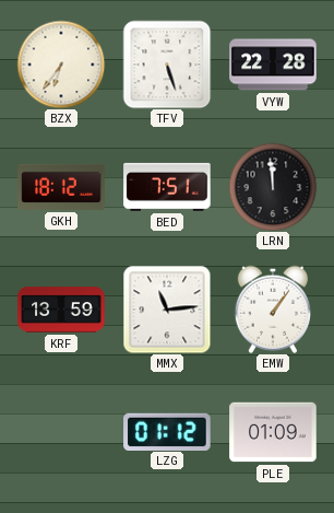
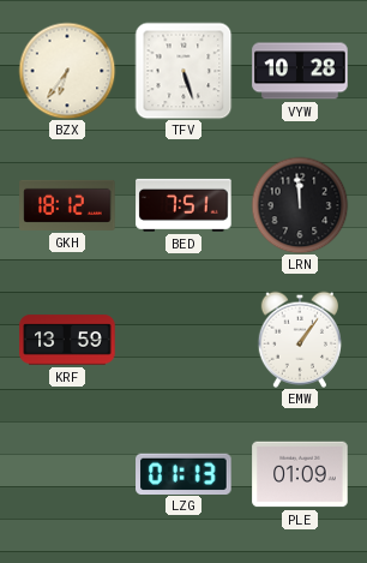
VYW: 22:28 -> 10:28
MMX: 11:14 -> none
LZG: 01:12 -> 01:13
